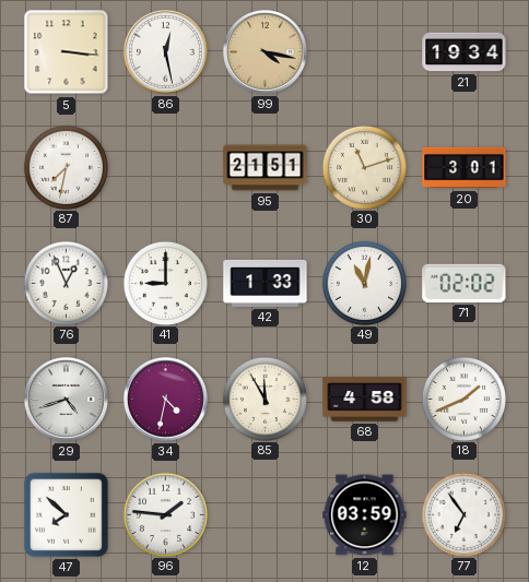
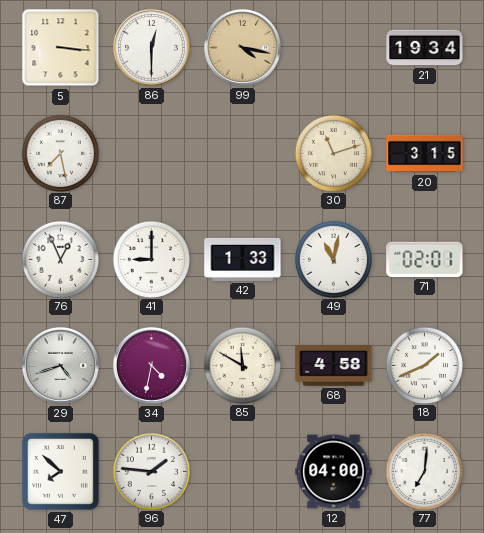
86: 12:28 -> 12:30
87: 7:32 -> 7:28
95: 21:51 -> none
20: 3:01 -> 3:15
71: 02:02 -> 02:01
85: 11:55 -> 11:50
12: 03:59 -> 04:00
77: 6:54 -> 7:01
